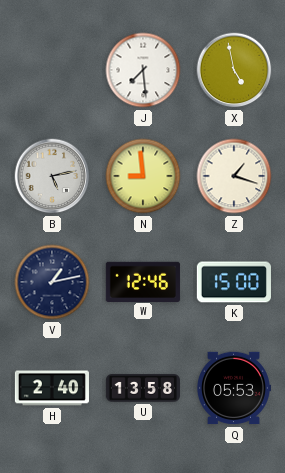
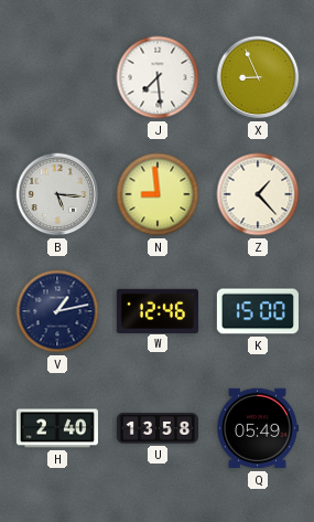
X: 4:58 -> 8:56
B: 5:13 -> 5:16
Z: 1:18 -> 1:23
Q: 05:53 -> 05:49
